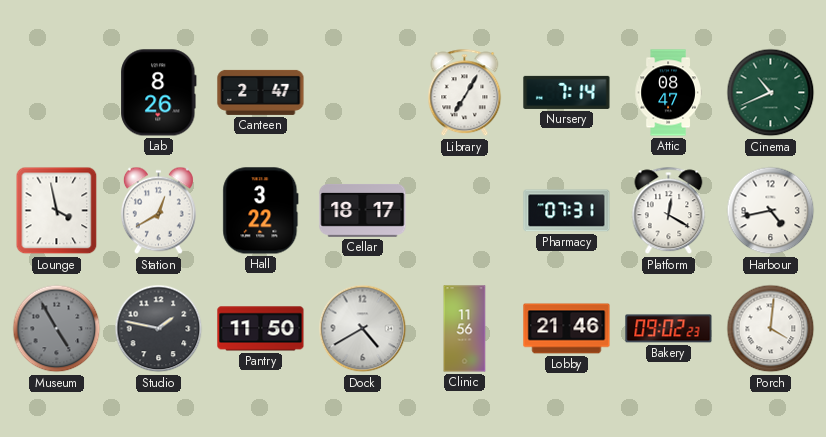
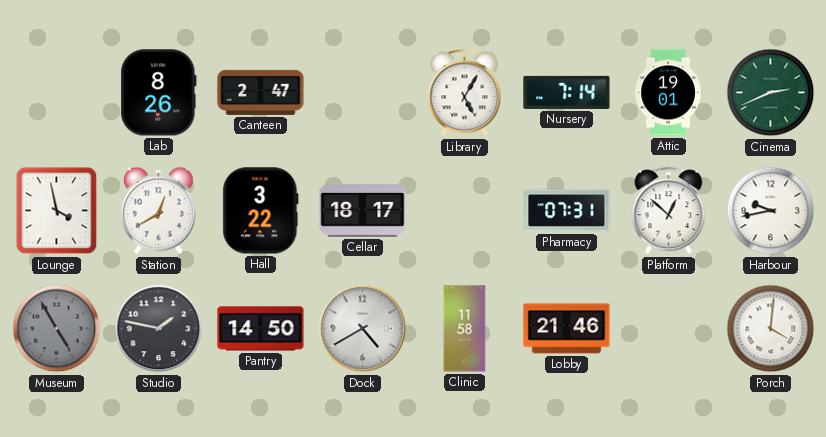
Library: 7:05 -> 5:05
Attic: 08:47 -> 19:01
Cinema: 10:41 -> 2:41
Platform: 12:20 -> 12:52
Harbour: 4:43 -> 9:43
Pantry: 11:50 -> 14:50
Clinic: 11:56 -> 11:58
Bakery: 09:02 -> none
